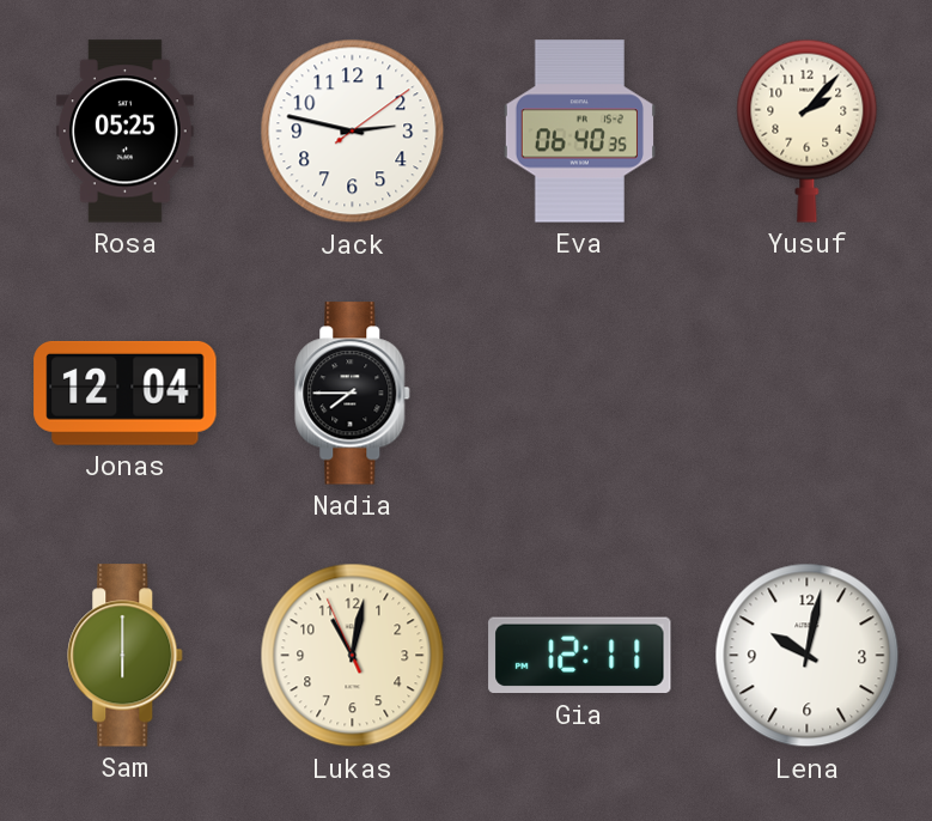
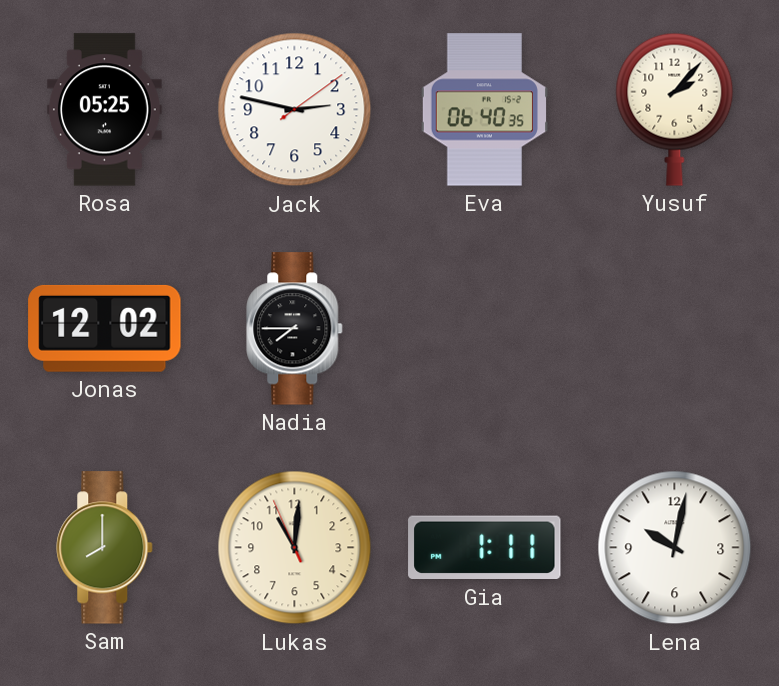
Jonas: 12:04 -> 12:02
Sam: 6:00 -> 8:00
Lukas: 11:01 -> 11:00
Gia: 12:11 -> 1:11
